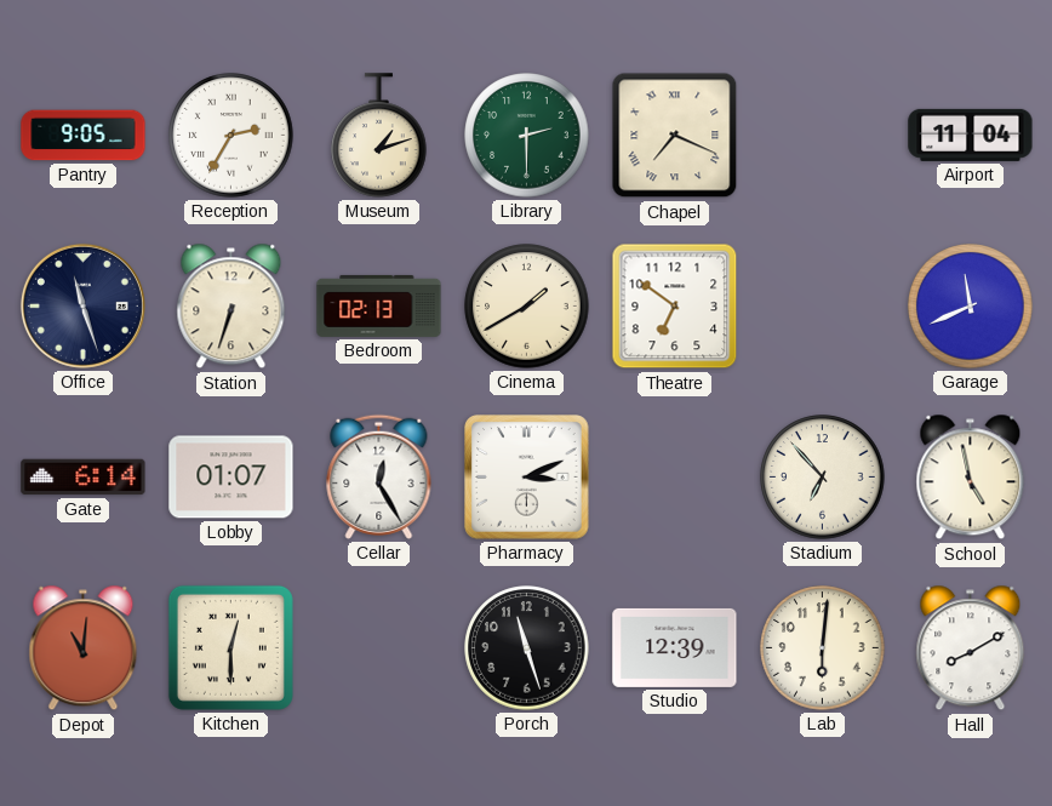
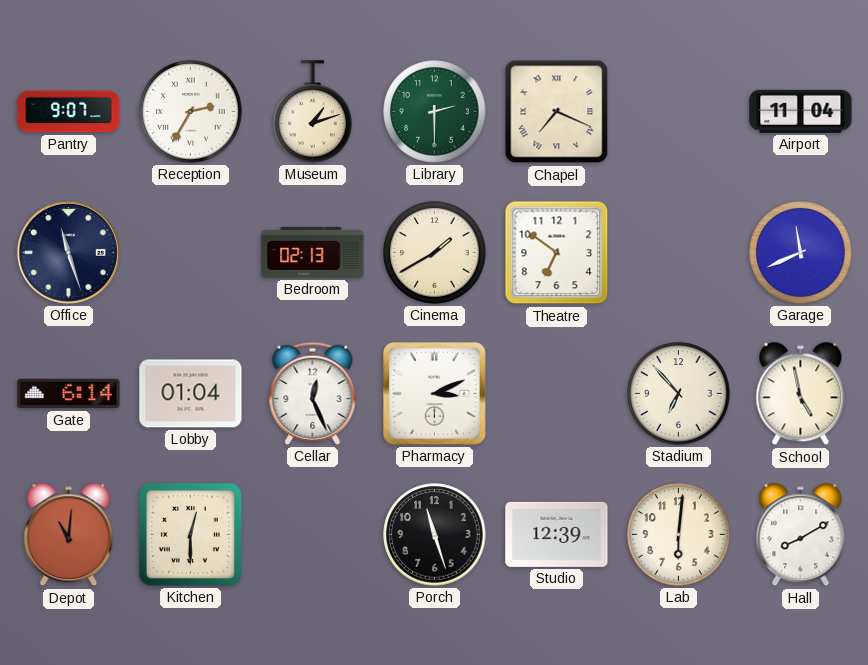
Pantry: 9:05 -> 9:07
Station: 6:33 -> none
Lobby: 01:07 -> 01:04
Cellar: 12:25 -> 12:26
